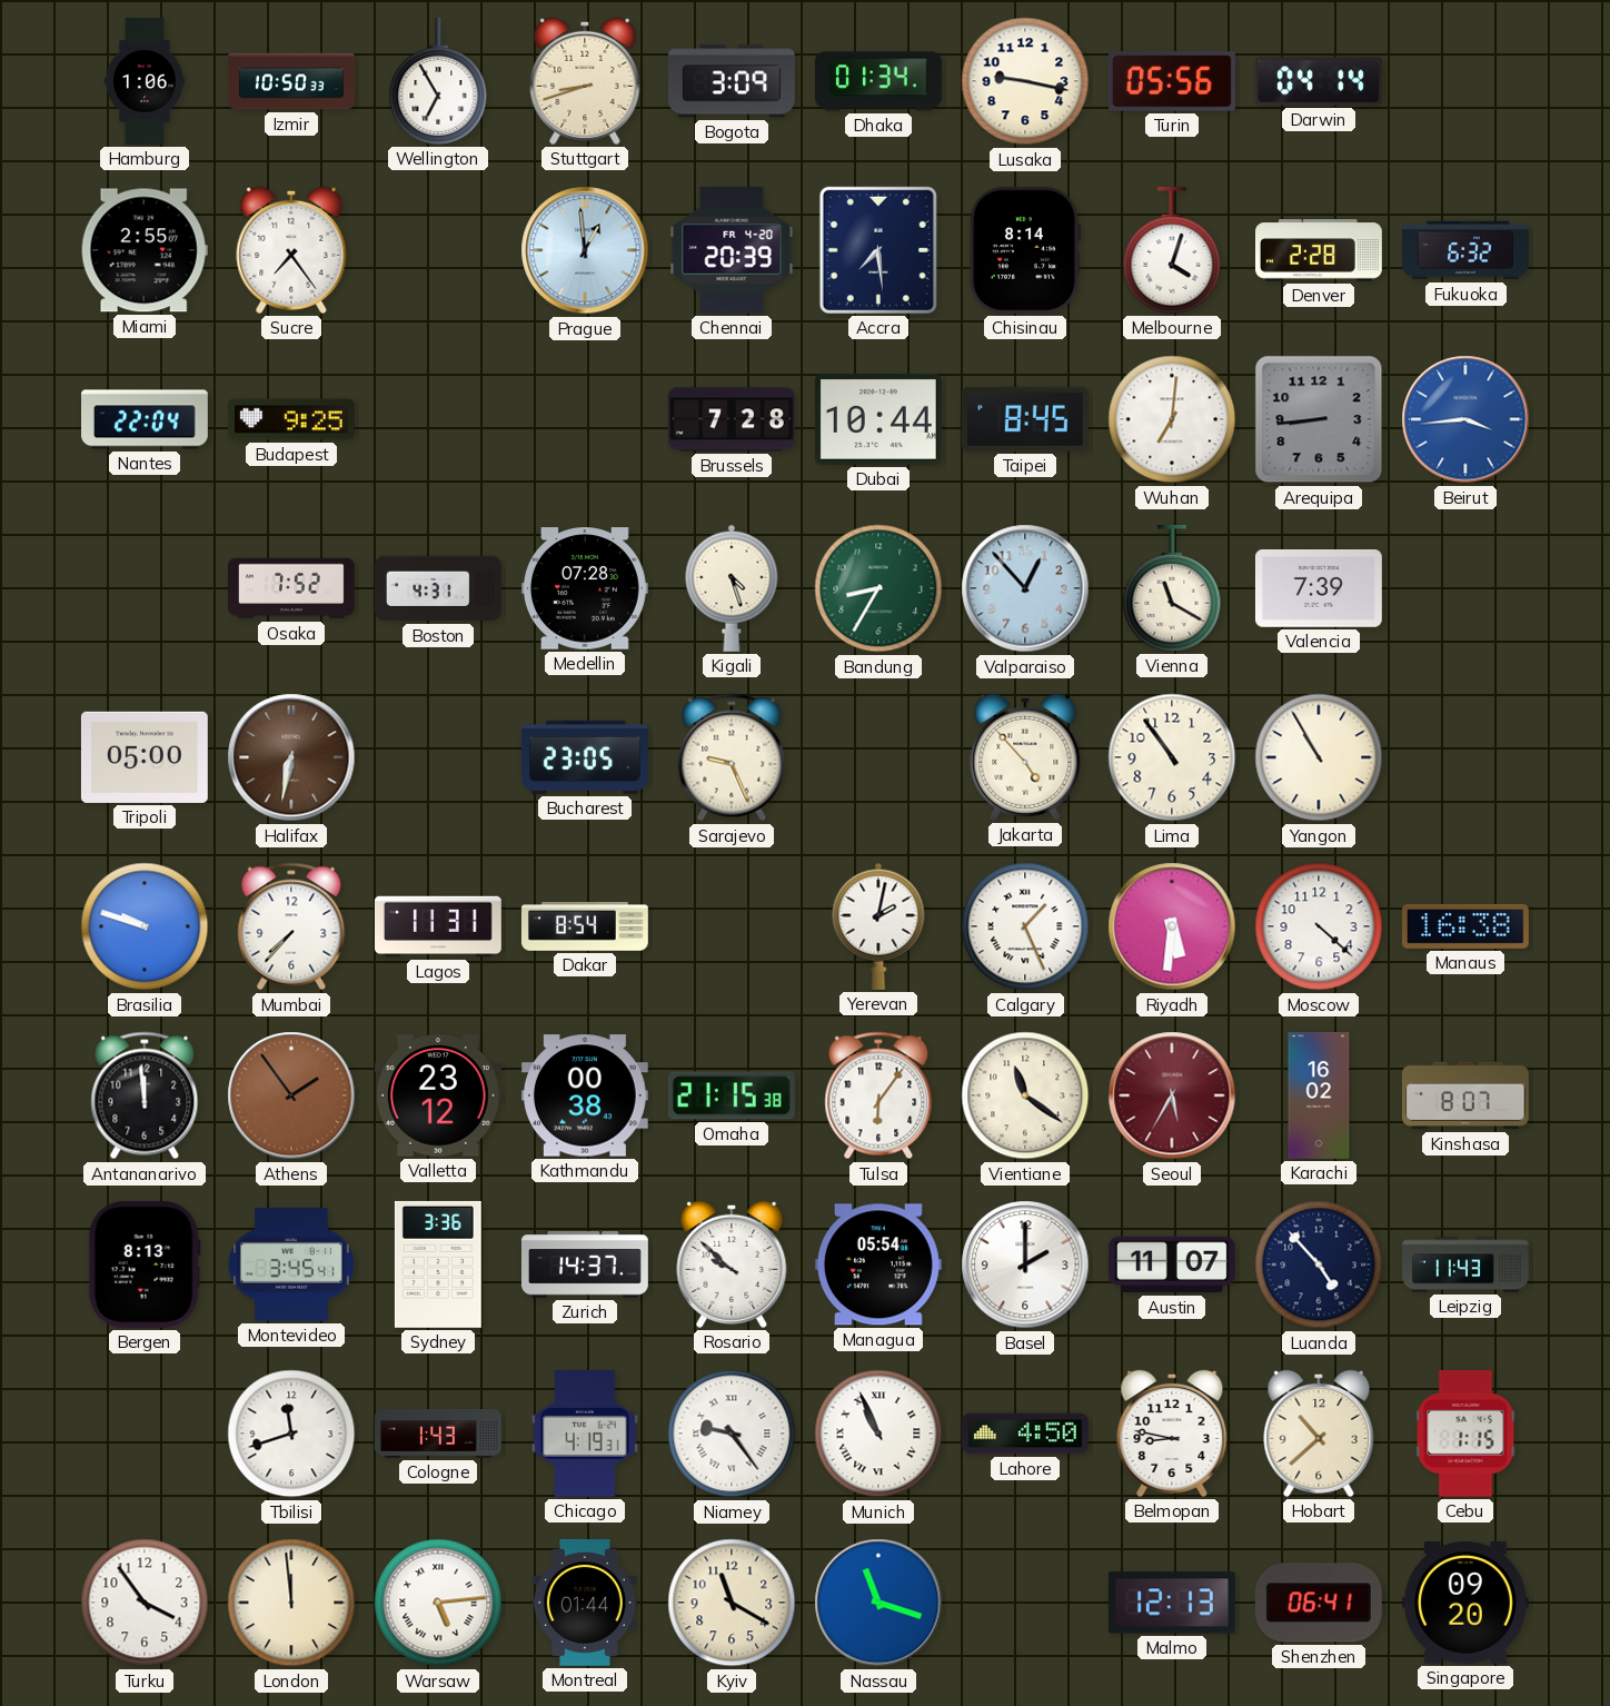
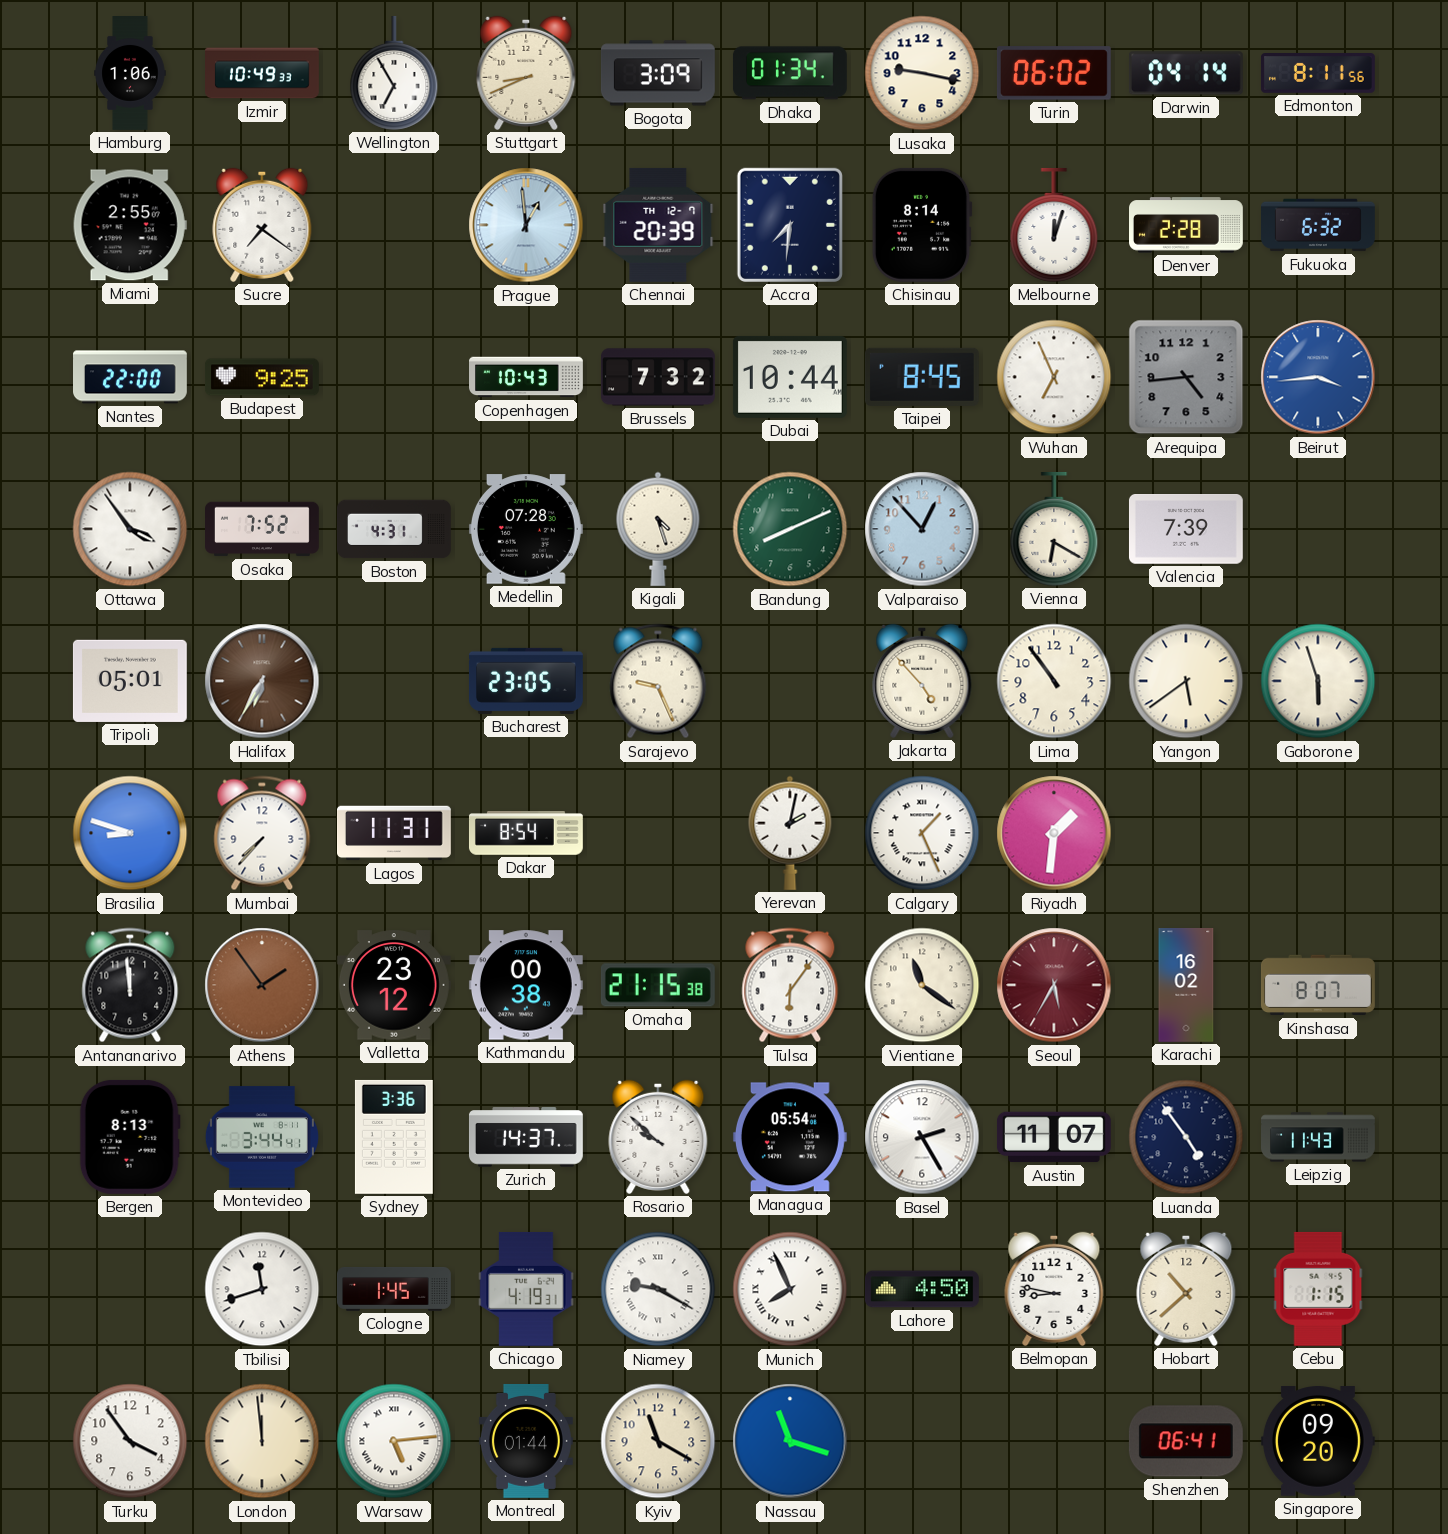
Izmir: 10:50 -> 10:49
Stuttgart: 8:42 -> 8:41
Turin: 05:56 -> 06:02
Edmonton: none -> 8:11
Sucre: 7:24 -> 7:21
Chennai date: FR 4-20 -> TH 12-7
Accra: 7:29 -> 7:31
Melbourne: 4:03 -> 12:03
Nantes: 22:04 -> 22:00
Copenhagen: none -> 10:43
Brussels: 7:28 -> 7:32
Wuhan: 7:01 -> 6:56
Arequipa: 8:44 -> 4:44
Ottawa: none -> 3:54
Bandung: 8:35 -> 8:11
Vienna: 11:20 -> 6:20
Tripoli: 05:00 -> 05:01
Halifax: 6:32 -> 6:35
Yangon: 10:55 -> 5:39
Gaborone: none -> 5:57
Brasilia: 9:48 -> 8:48
Riyadh: 5:31 -> 1:31
Moscow: 4:22 -> none
Manaus: 16:38 -> none
Montevideo: 3:45 -> 3:44
Basel: 2:00 -> 2:25
Luanda: 4:53 -> 4:54
Cologne: 1:43 -> 1:45
Niamey: 9:24 -> 9:20
Munich: 10:56 -> 7:56
Malmo: 12:13 -> none
